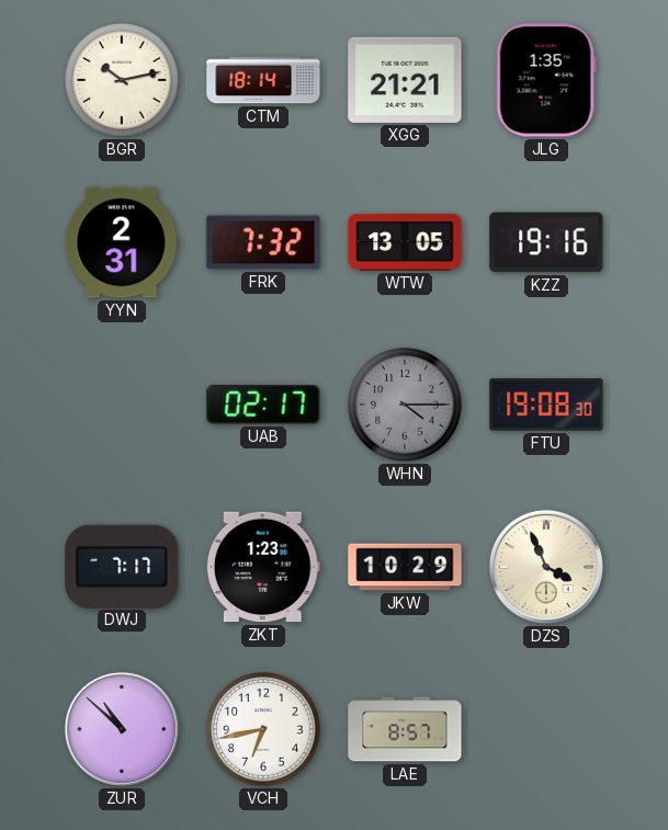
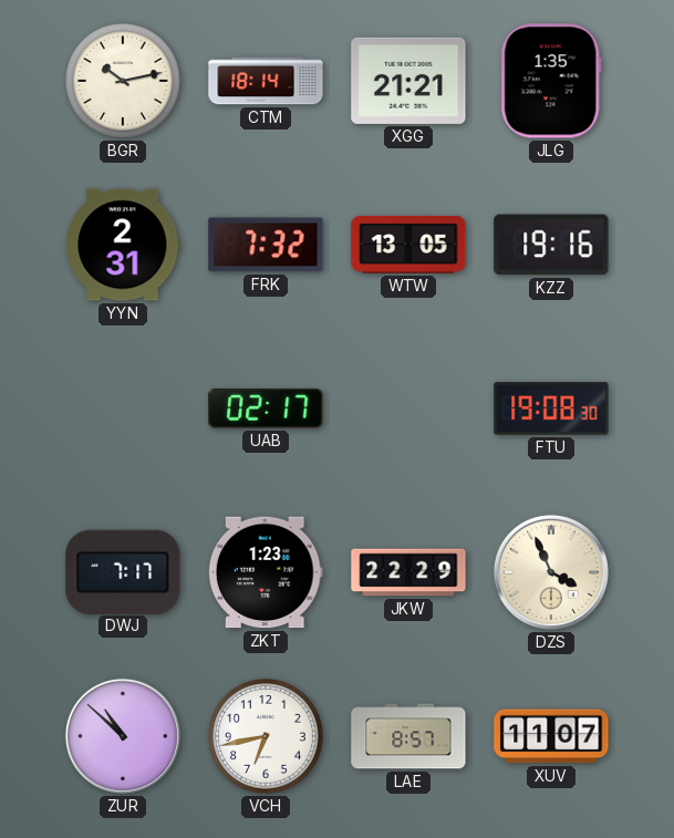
WHN: 4:15 -> none
JKW: 10:29 -> 22:29
XUV: none -> 11:07
